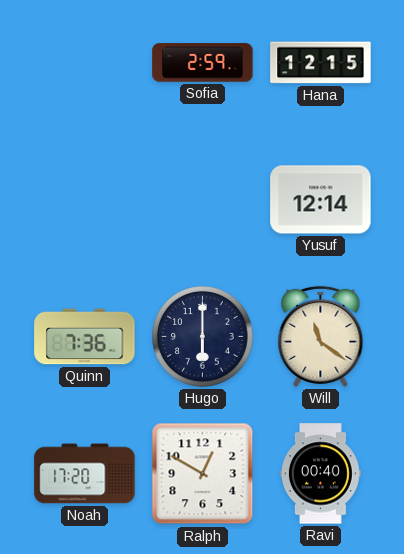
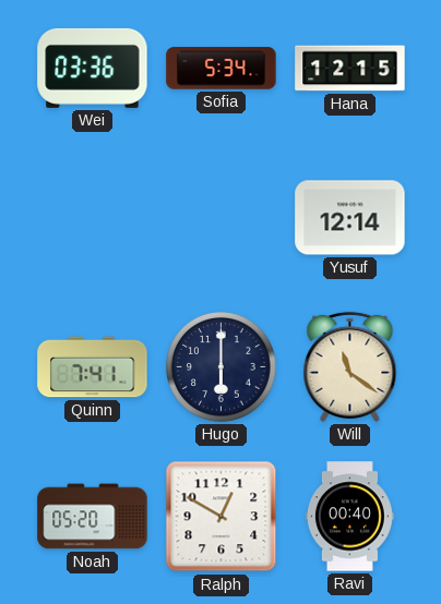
Wei: none -> 03:36
Sofia: 2:59 -> 5:34
Quinn: 7:36 -> 7:41
Noah: 17:20 -> 05:20
